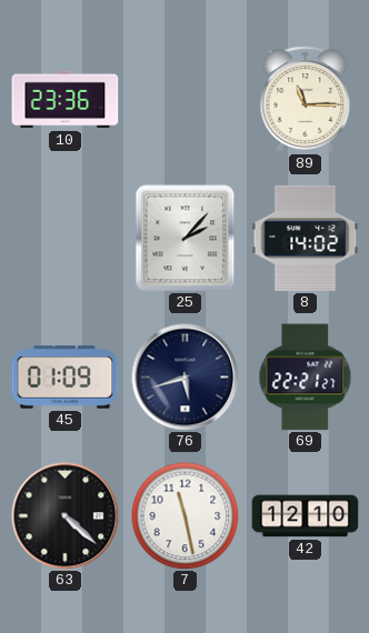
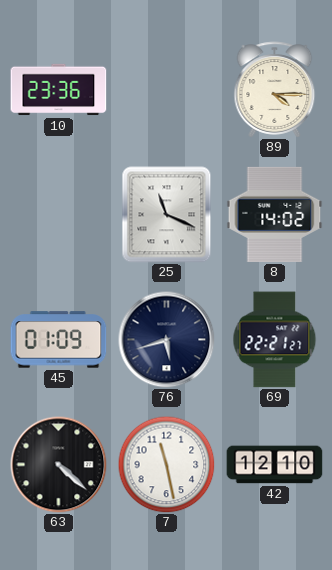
89: 11:15 -> 4:15
25: 2:07 -> 11:19
